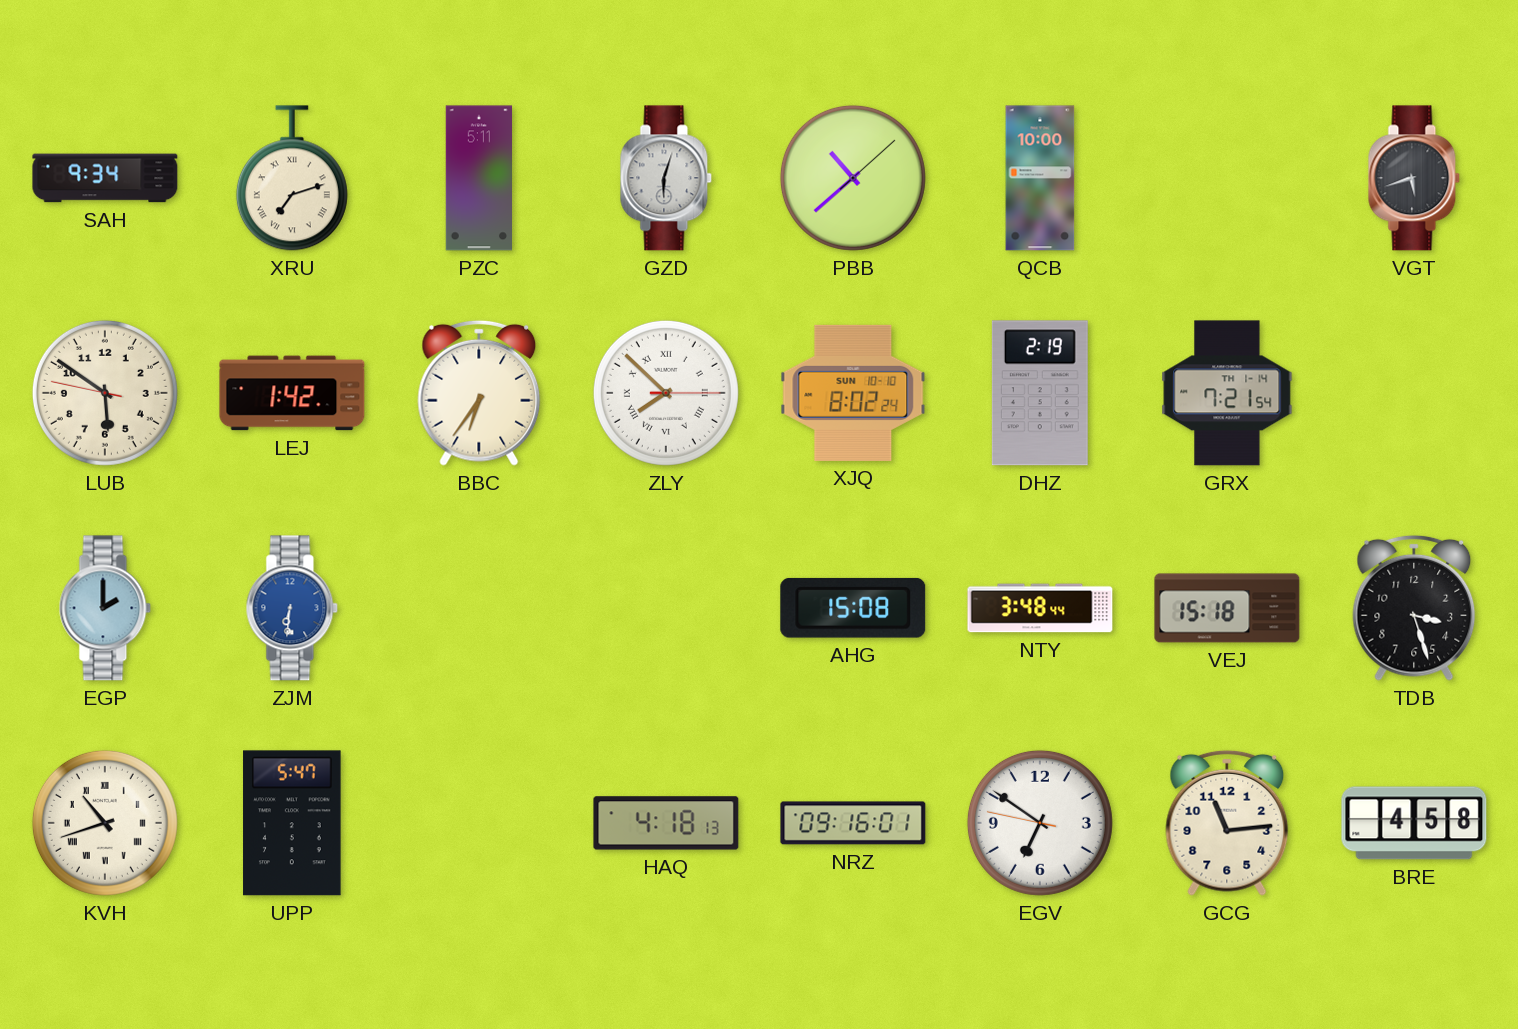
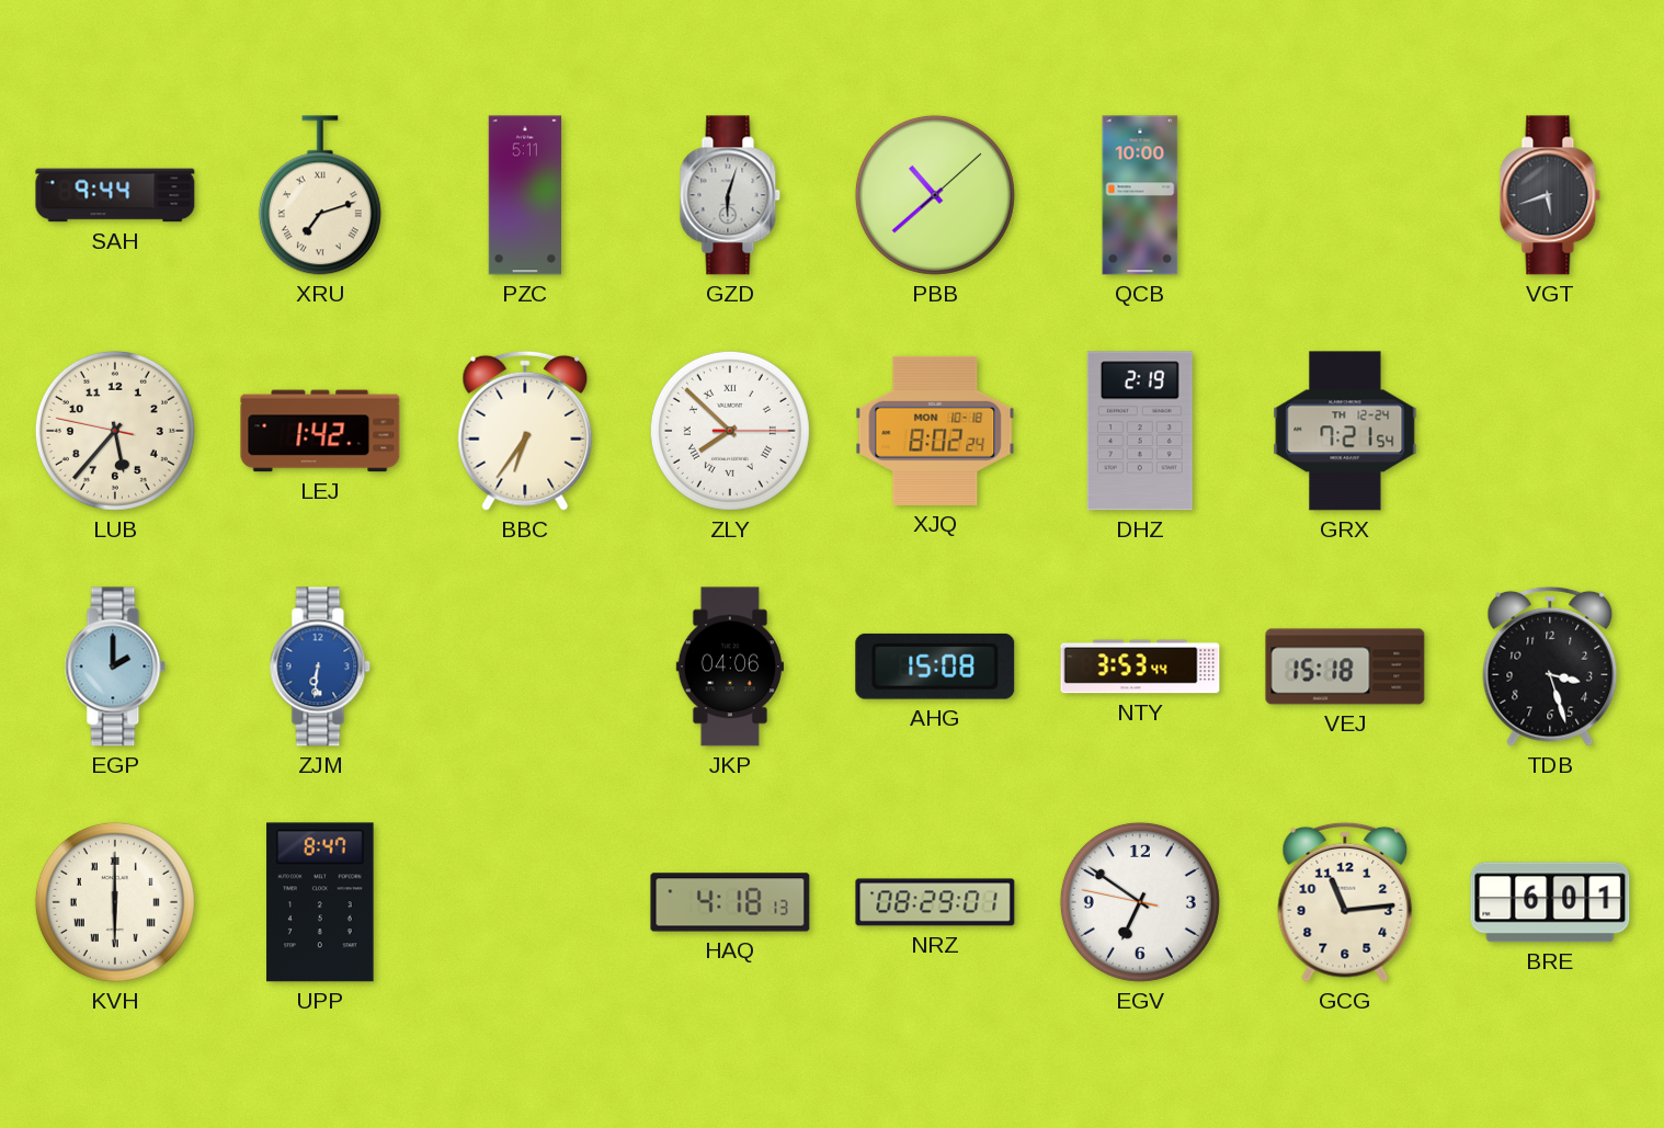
SAH: 9:34 -> 9:44
LUB: 5:50 -> 5:36
XJQ date: SUN 10-10 -> MON 10-18
GRX date: TH 1-14 -> TH 12-24
JKP: none -> 04:06
NTY: 3:48 -> 3:53
KVH: 10:42 -> 6:00
UPP: 5:47 -> 8:47
NRZ: 09:16 -> 08:29
BRE: 4:58 -> 6:01
